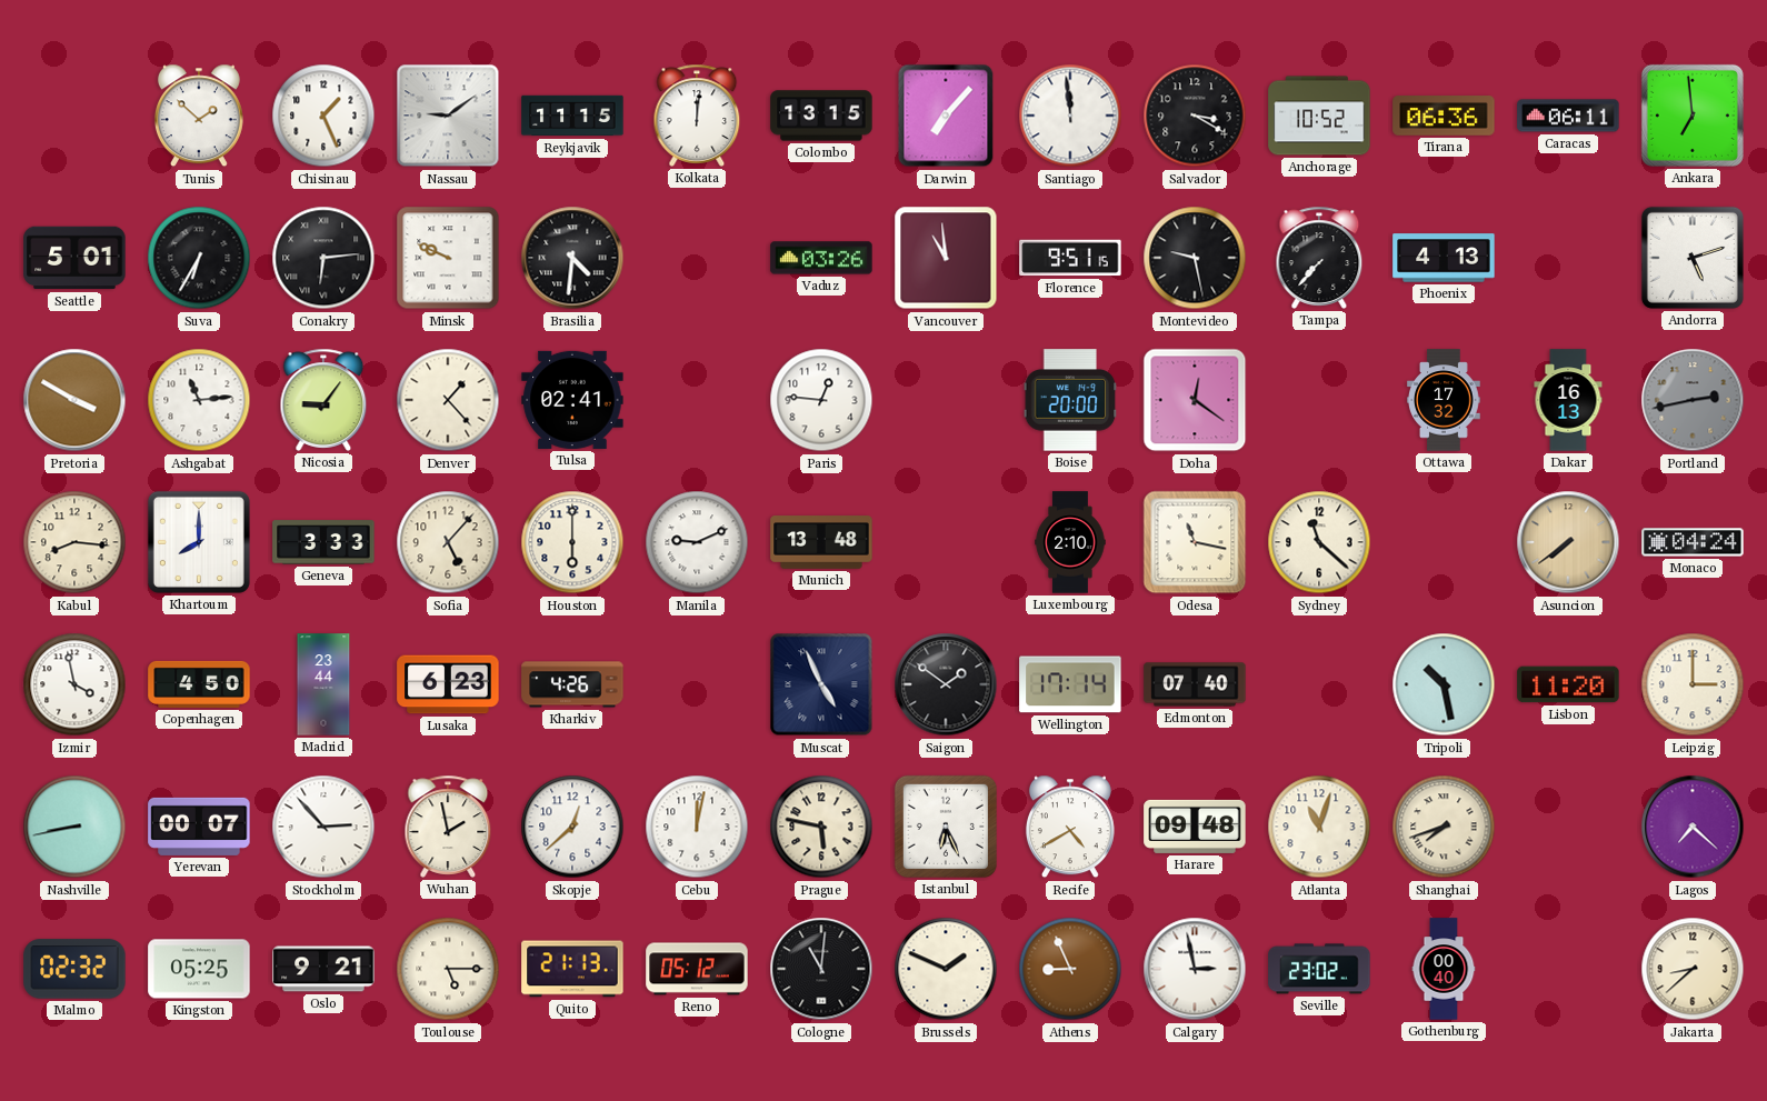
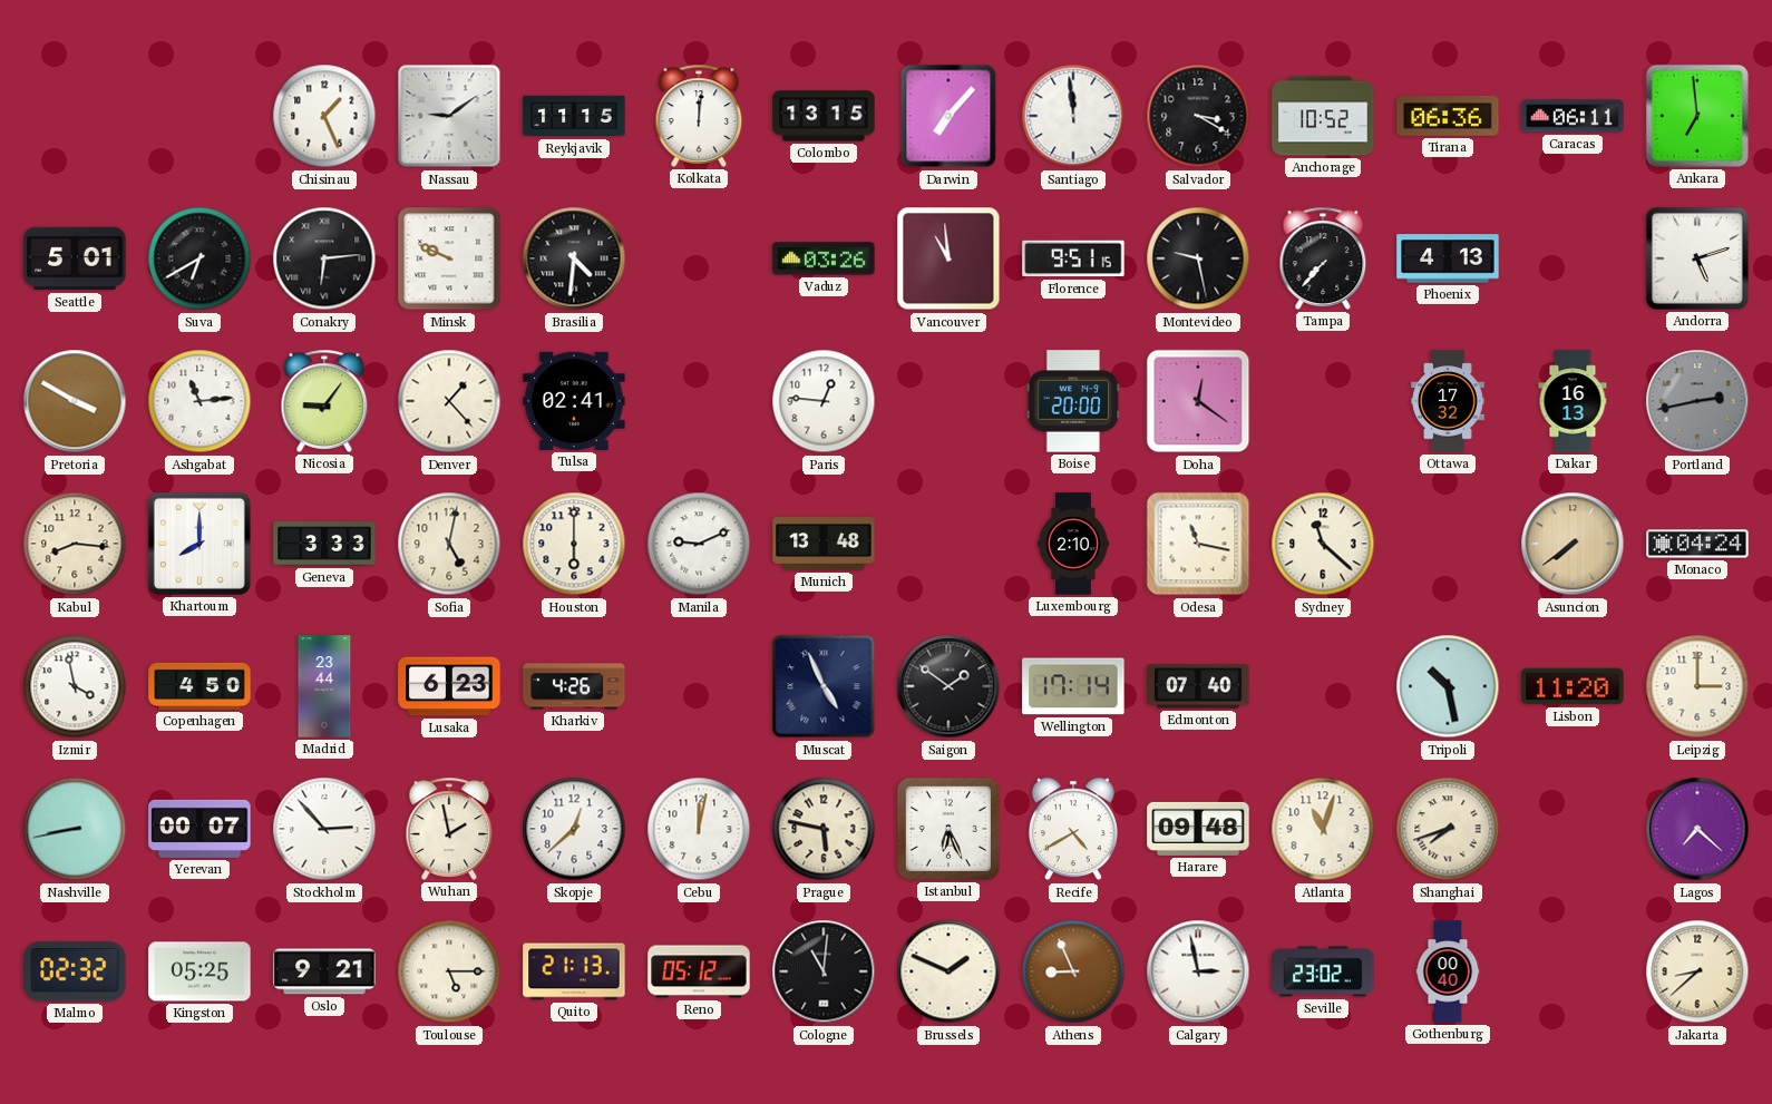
Tunis: 1:52 -> none
Suva: 6:35 -> 6:40
Sofia: 5:07 -> 5:02
